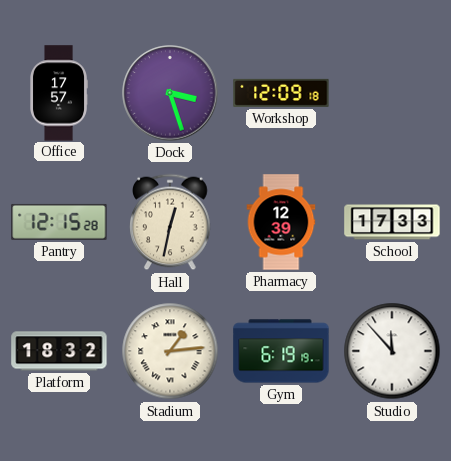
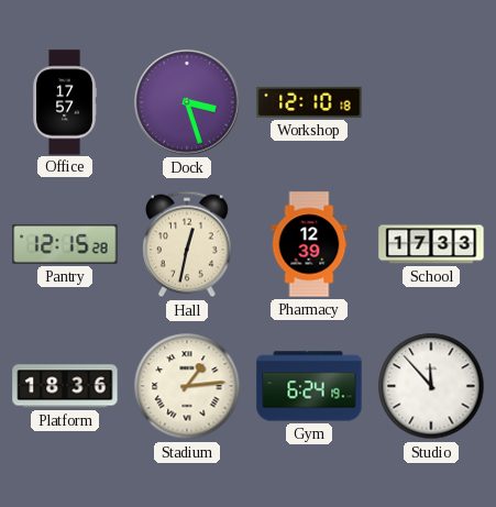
Workshop: 12:09 -> 12:10
Platform: 18:32 -> 18:36
Gym: 6:19 -> 6:24
